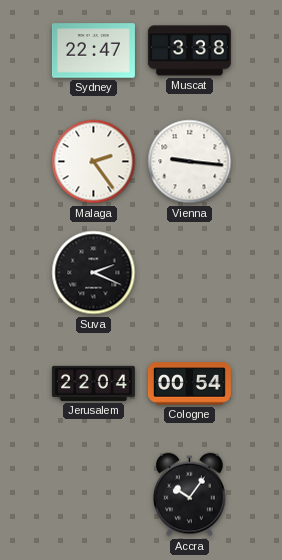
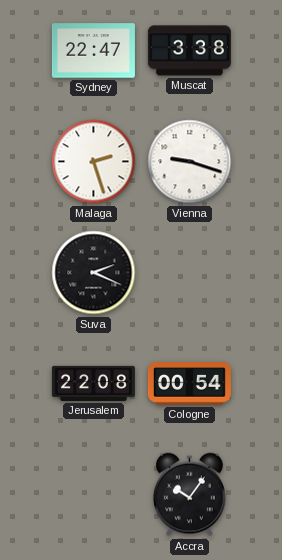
Malaga: 2:24 -> 2:27
Vienna: 9:16 -> 9:18
Jerusalem: 22:04 -> 22:08
